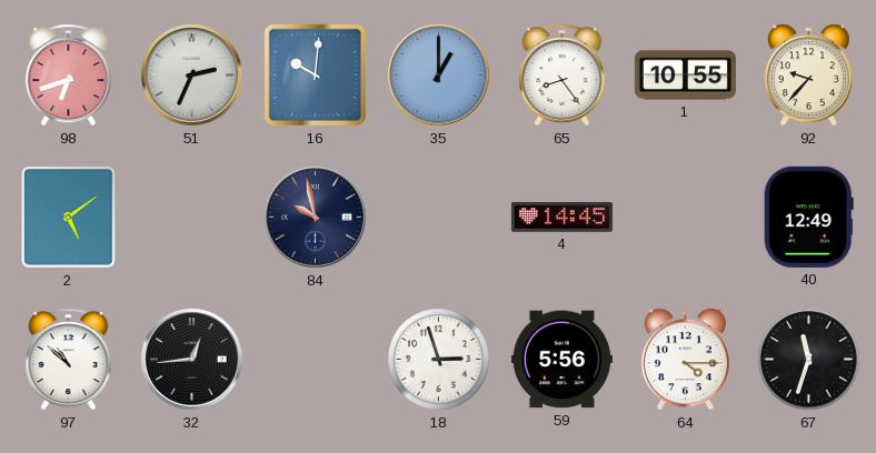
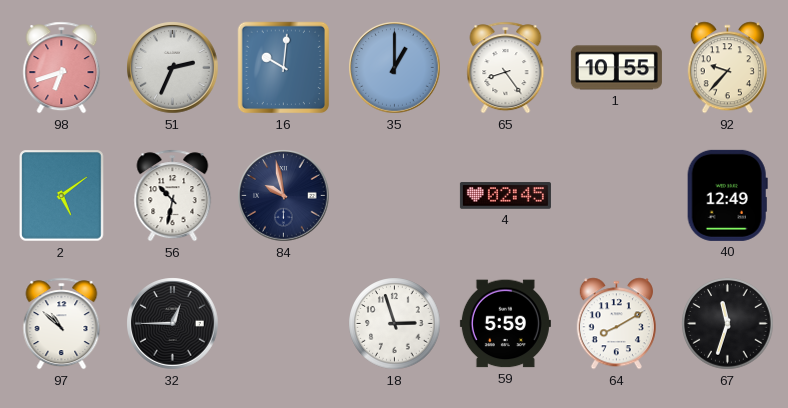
56: none -> 10:32
4: 14:45 -> 02:45
32: 12:44 -> 12:45
59: 5:56 -> 5:59
64: 4:15 -> 8:10
